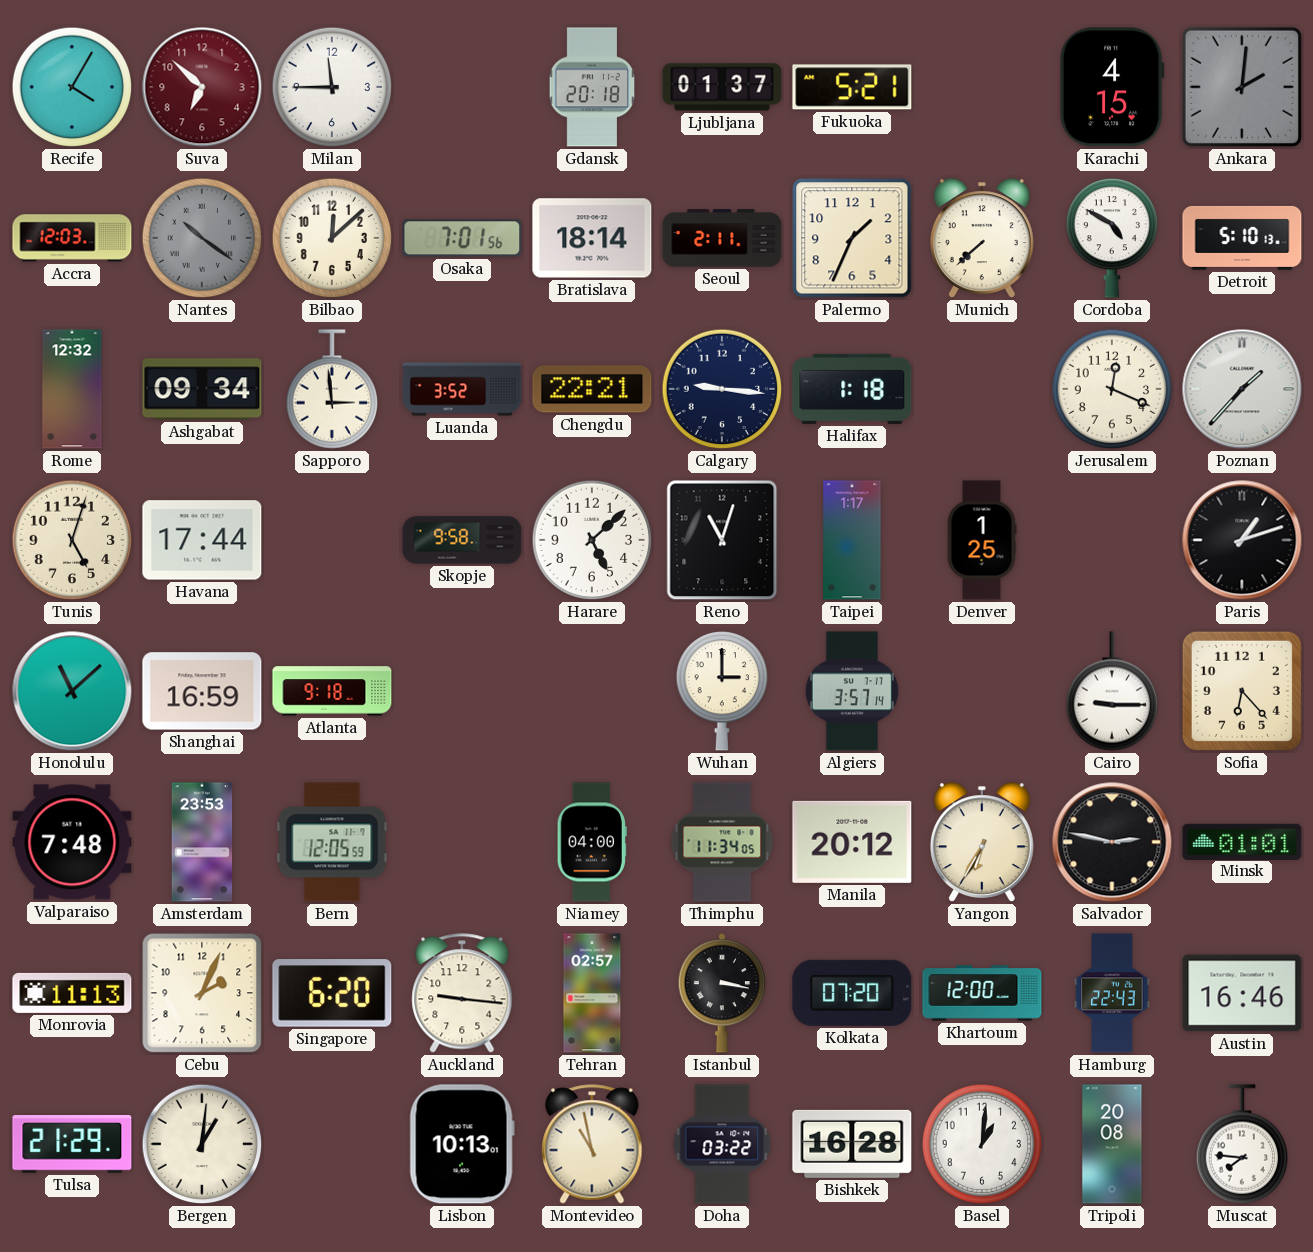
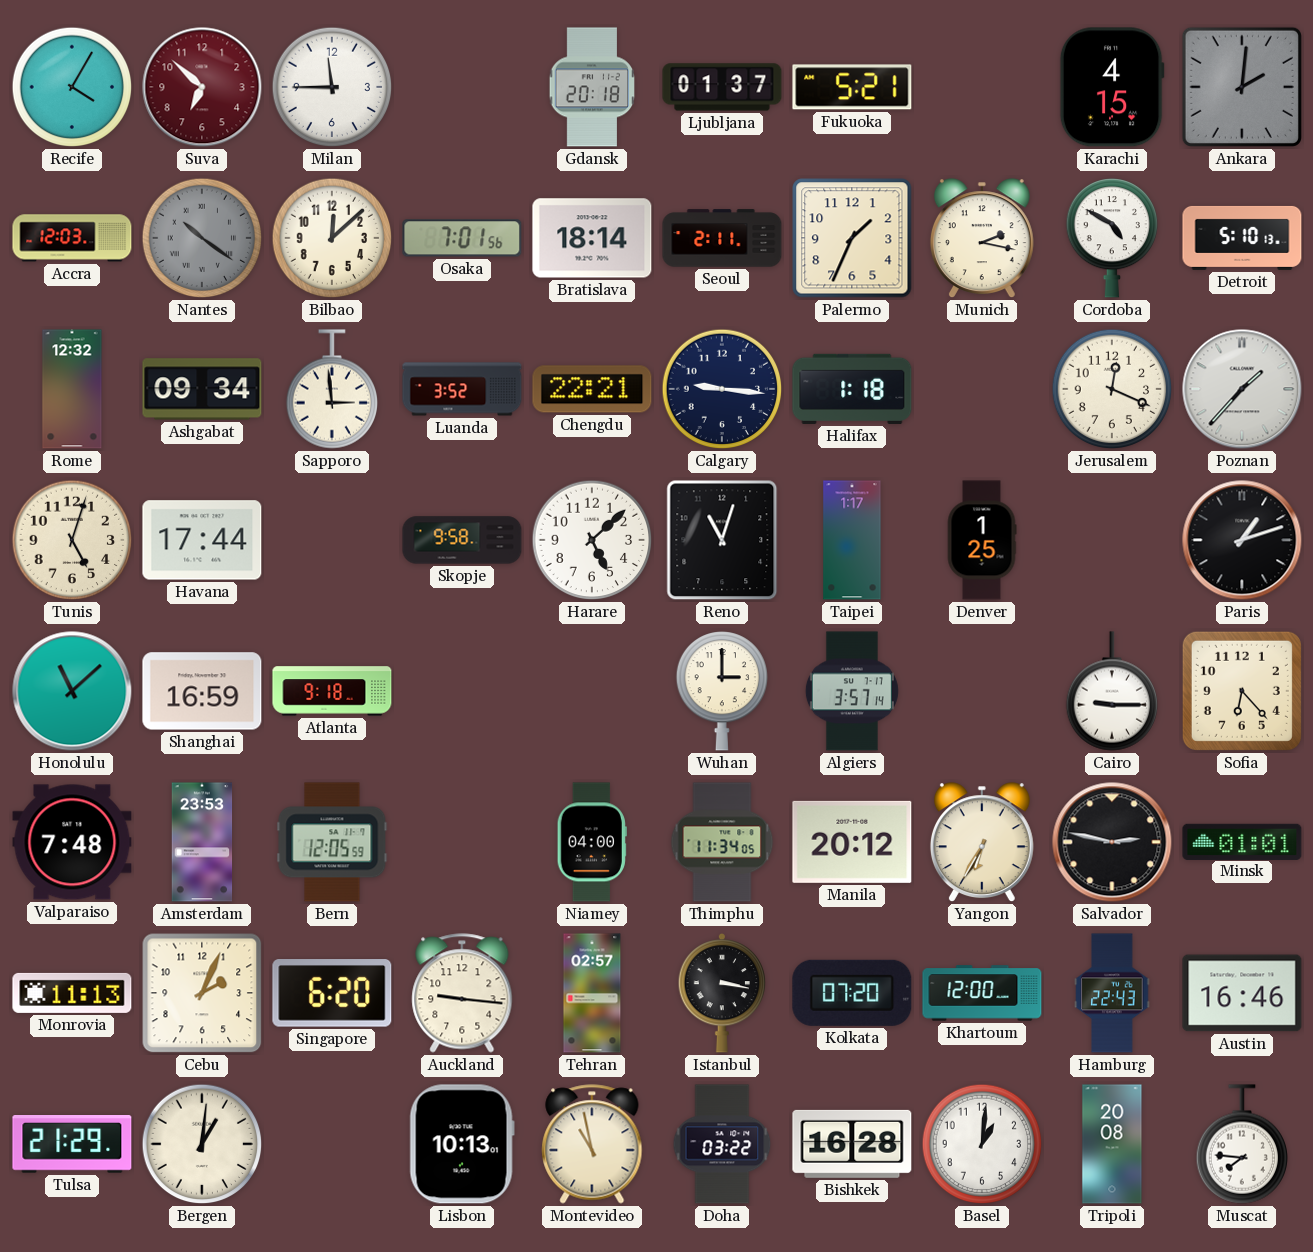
Munich: 7:38 -> 2:17
